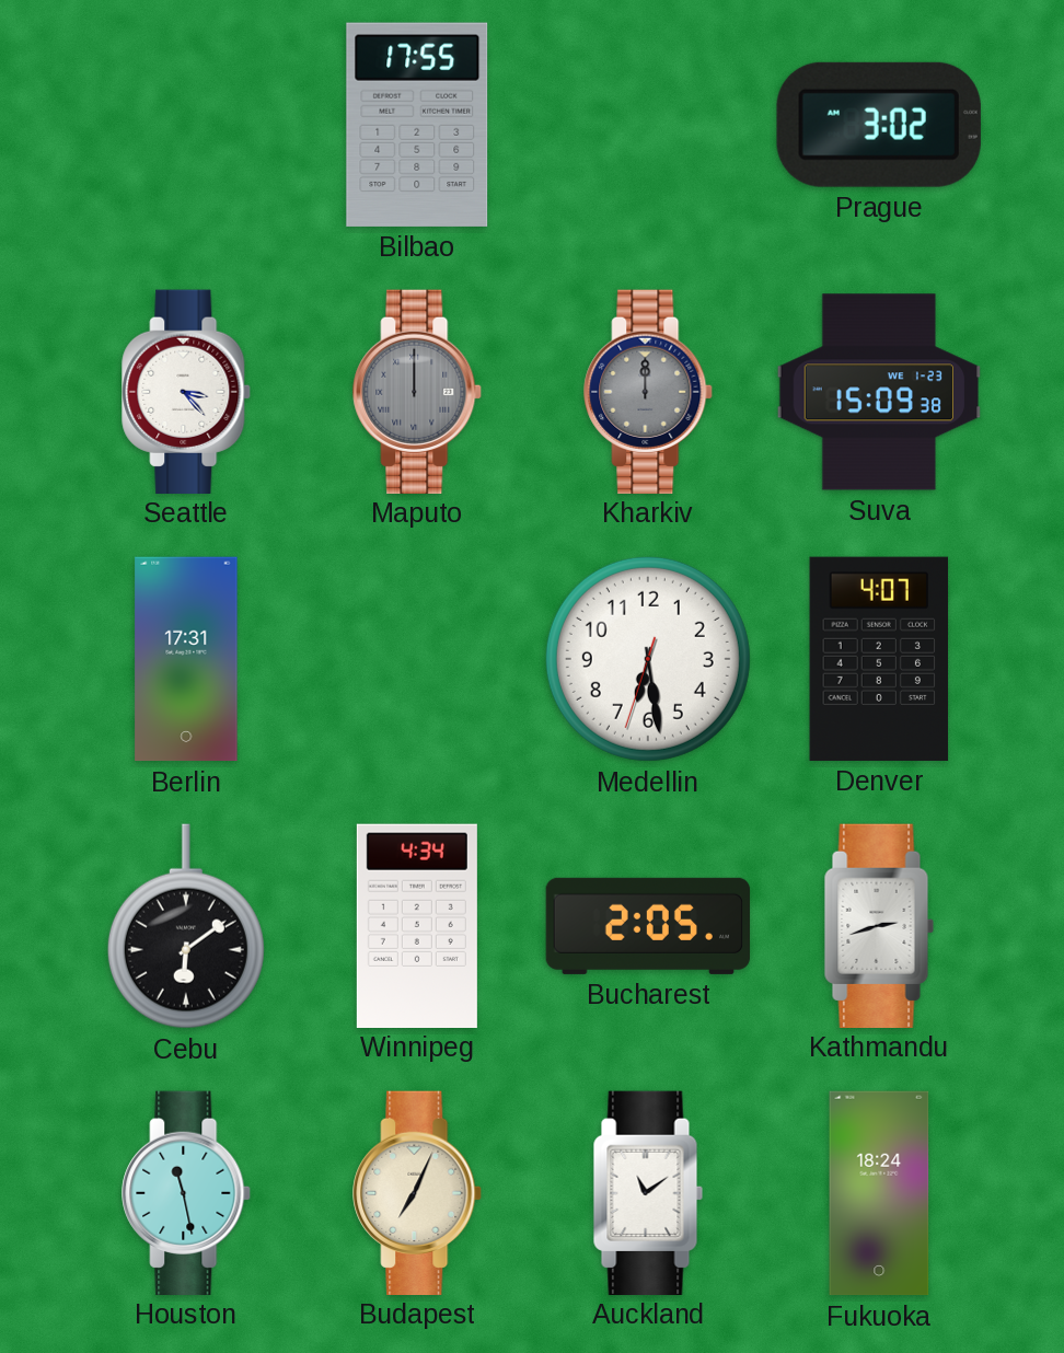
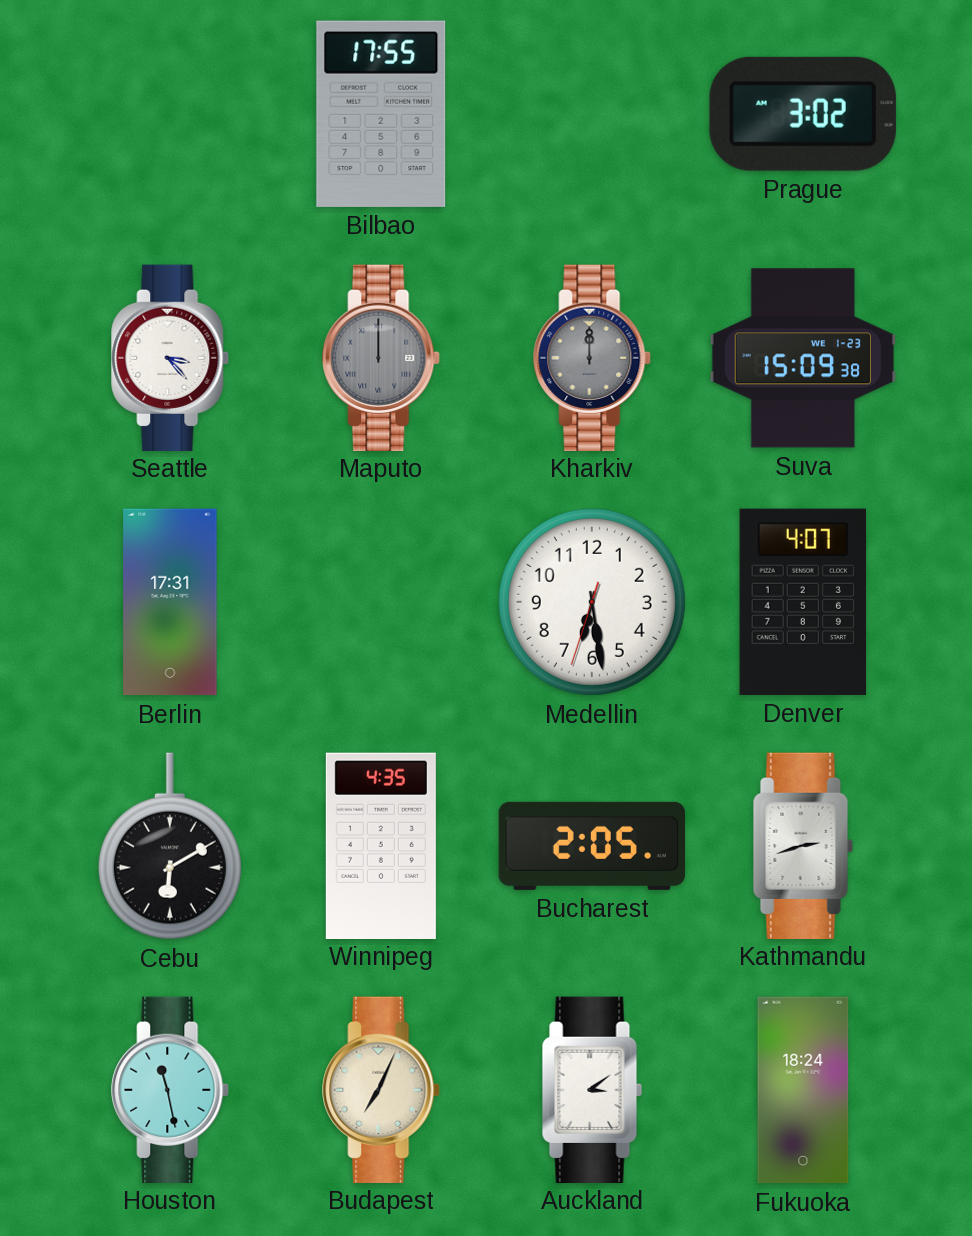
Cebu: 6:09 -> 6:10
Winnipeg: 4:34 -> 4:35
Auckland: 11:09 -> 3:09
